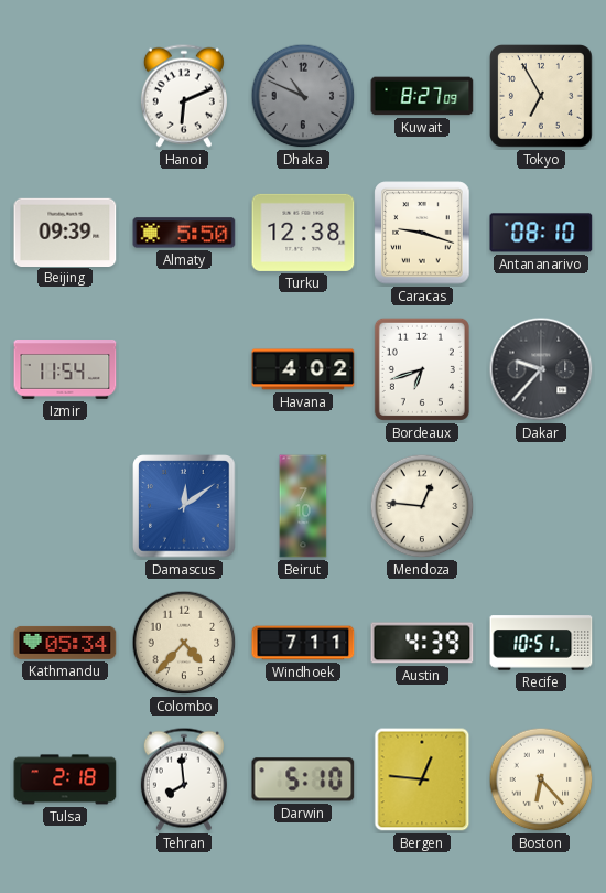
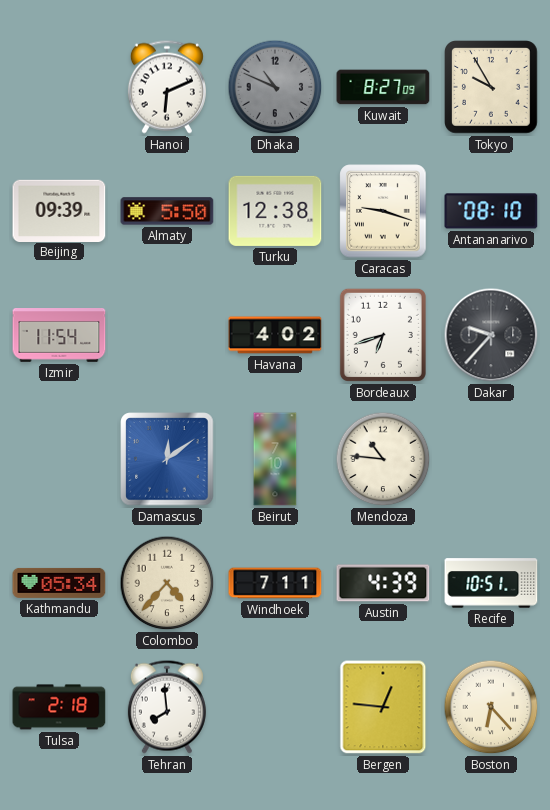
Tokyo: 6:55 -> 9:55
Mendoza: 12:46 -> 10:46
Darwin: 5:10 -> none
